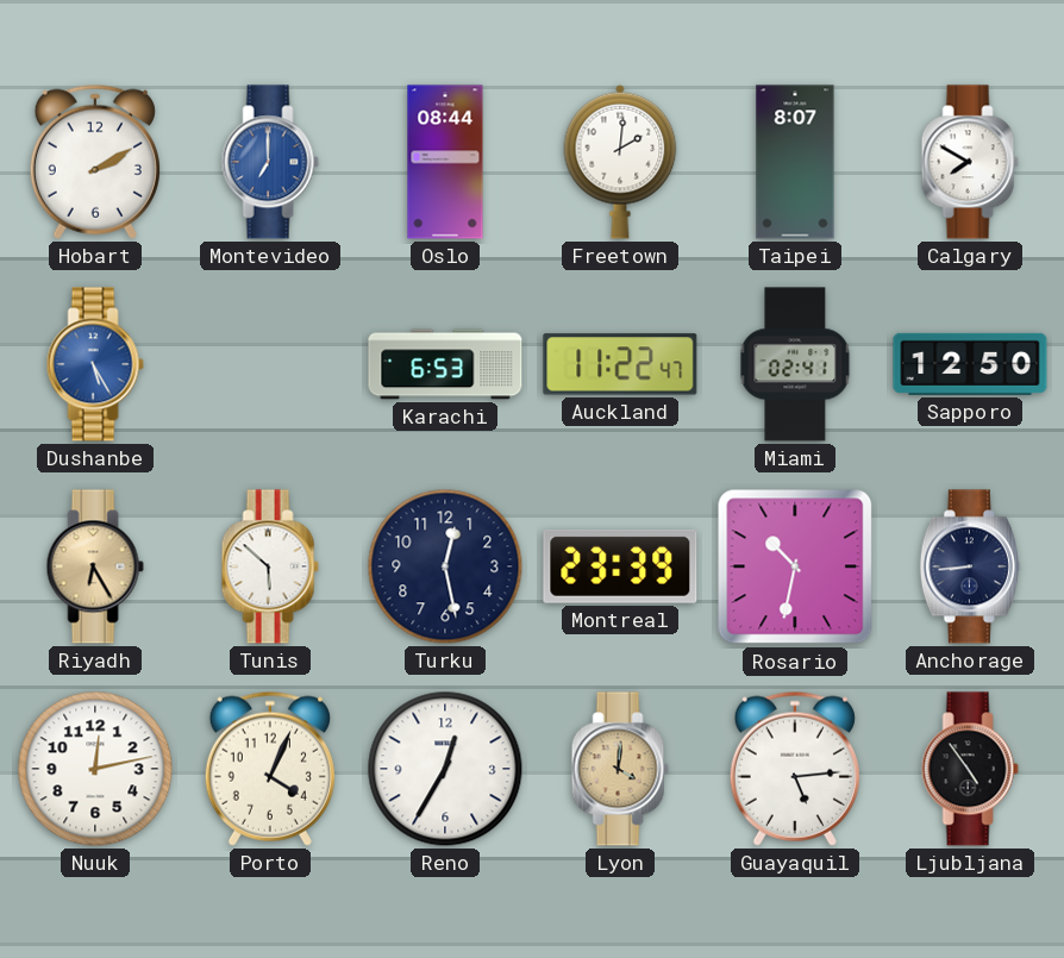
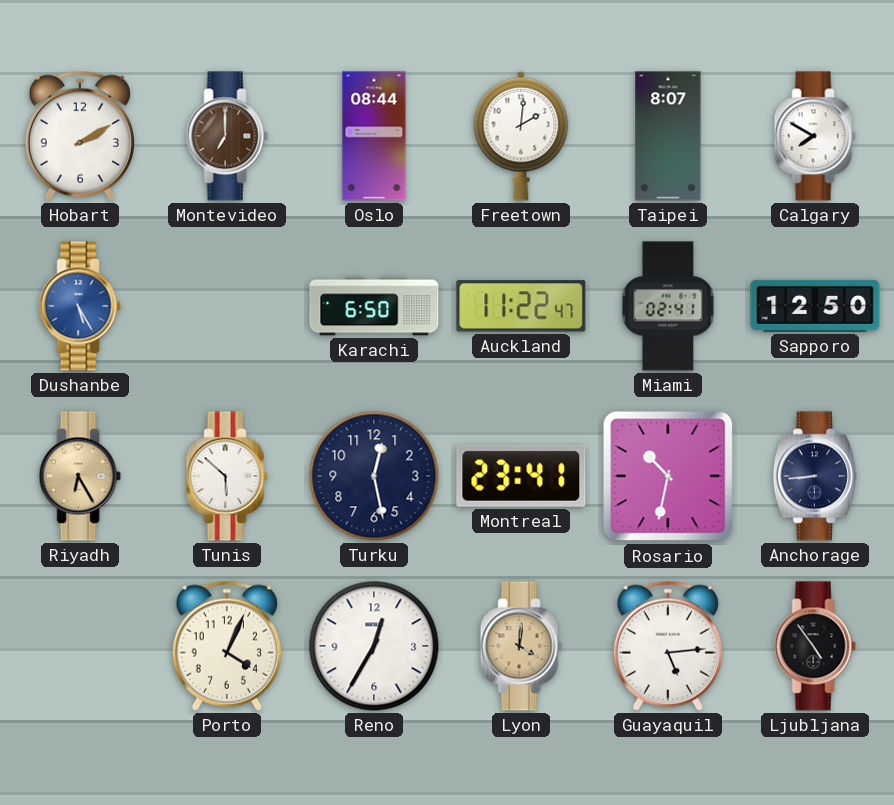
Montevideo dial: blue -> brown
Karachi: 6:53 -> 6:50
Montreal: 23:39 -> 23:41
Nuuk: 12:13 -> none
